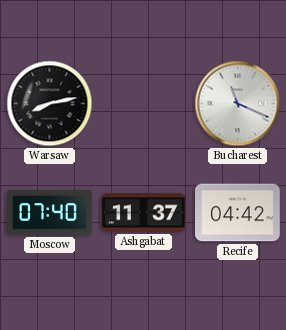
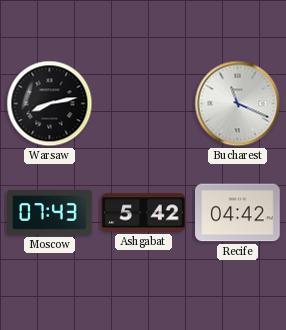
Moscow: 07:40 -> 07:43
Ashgabat: 11:37 -> 5:42
